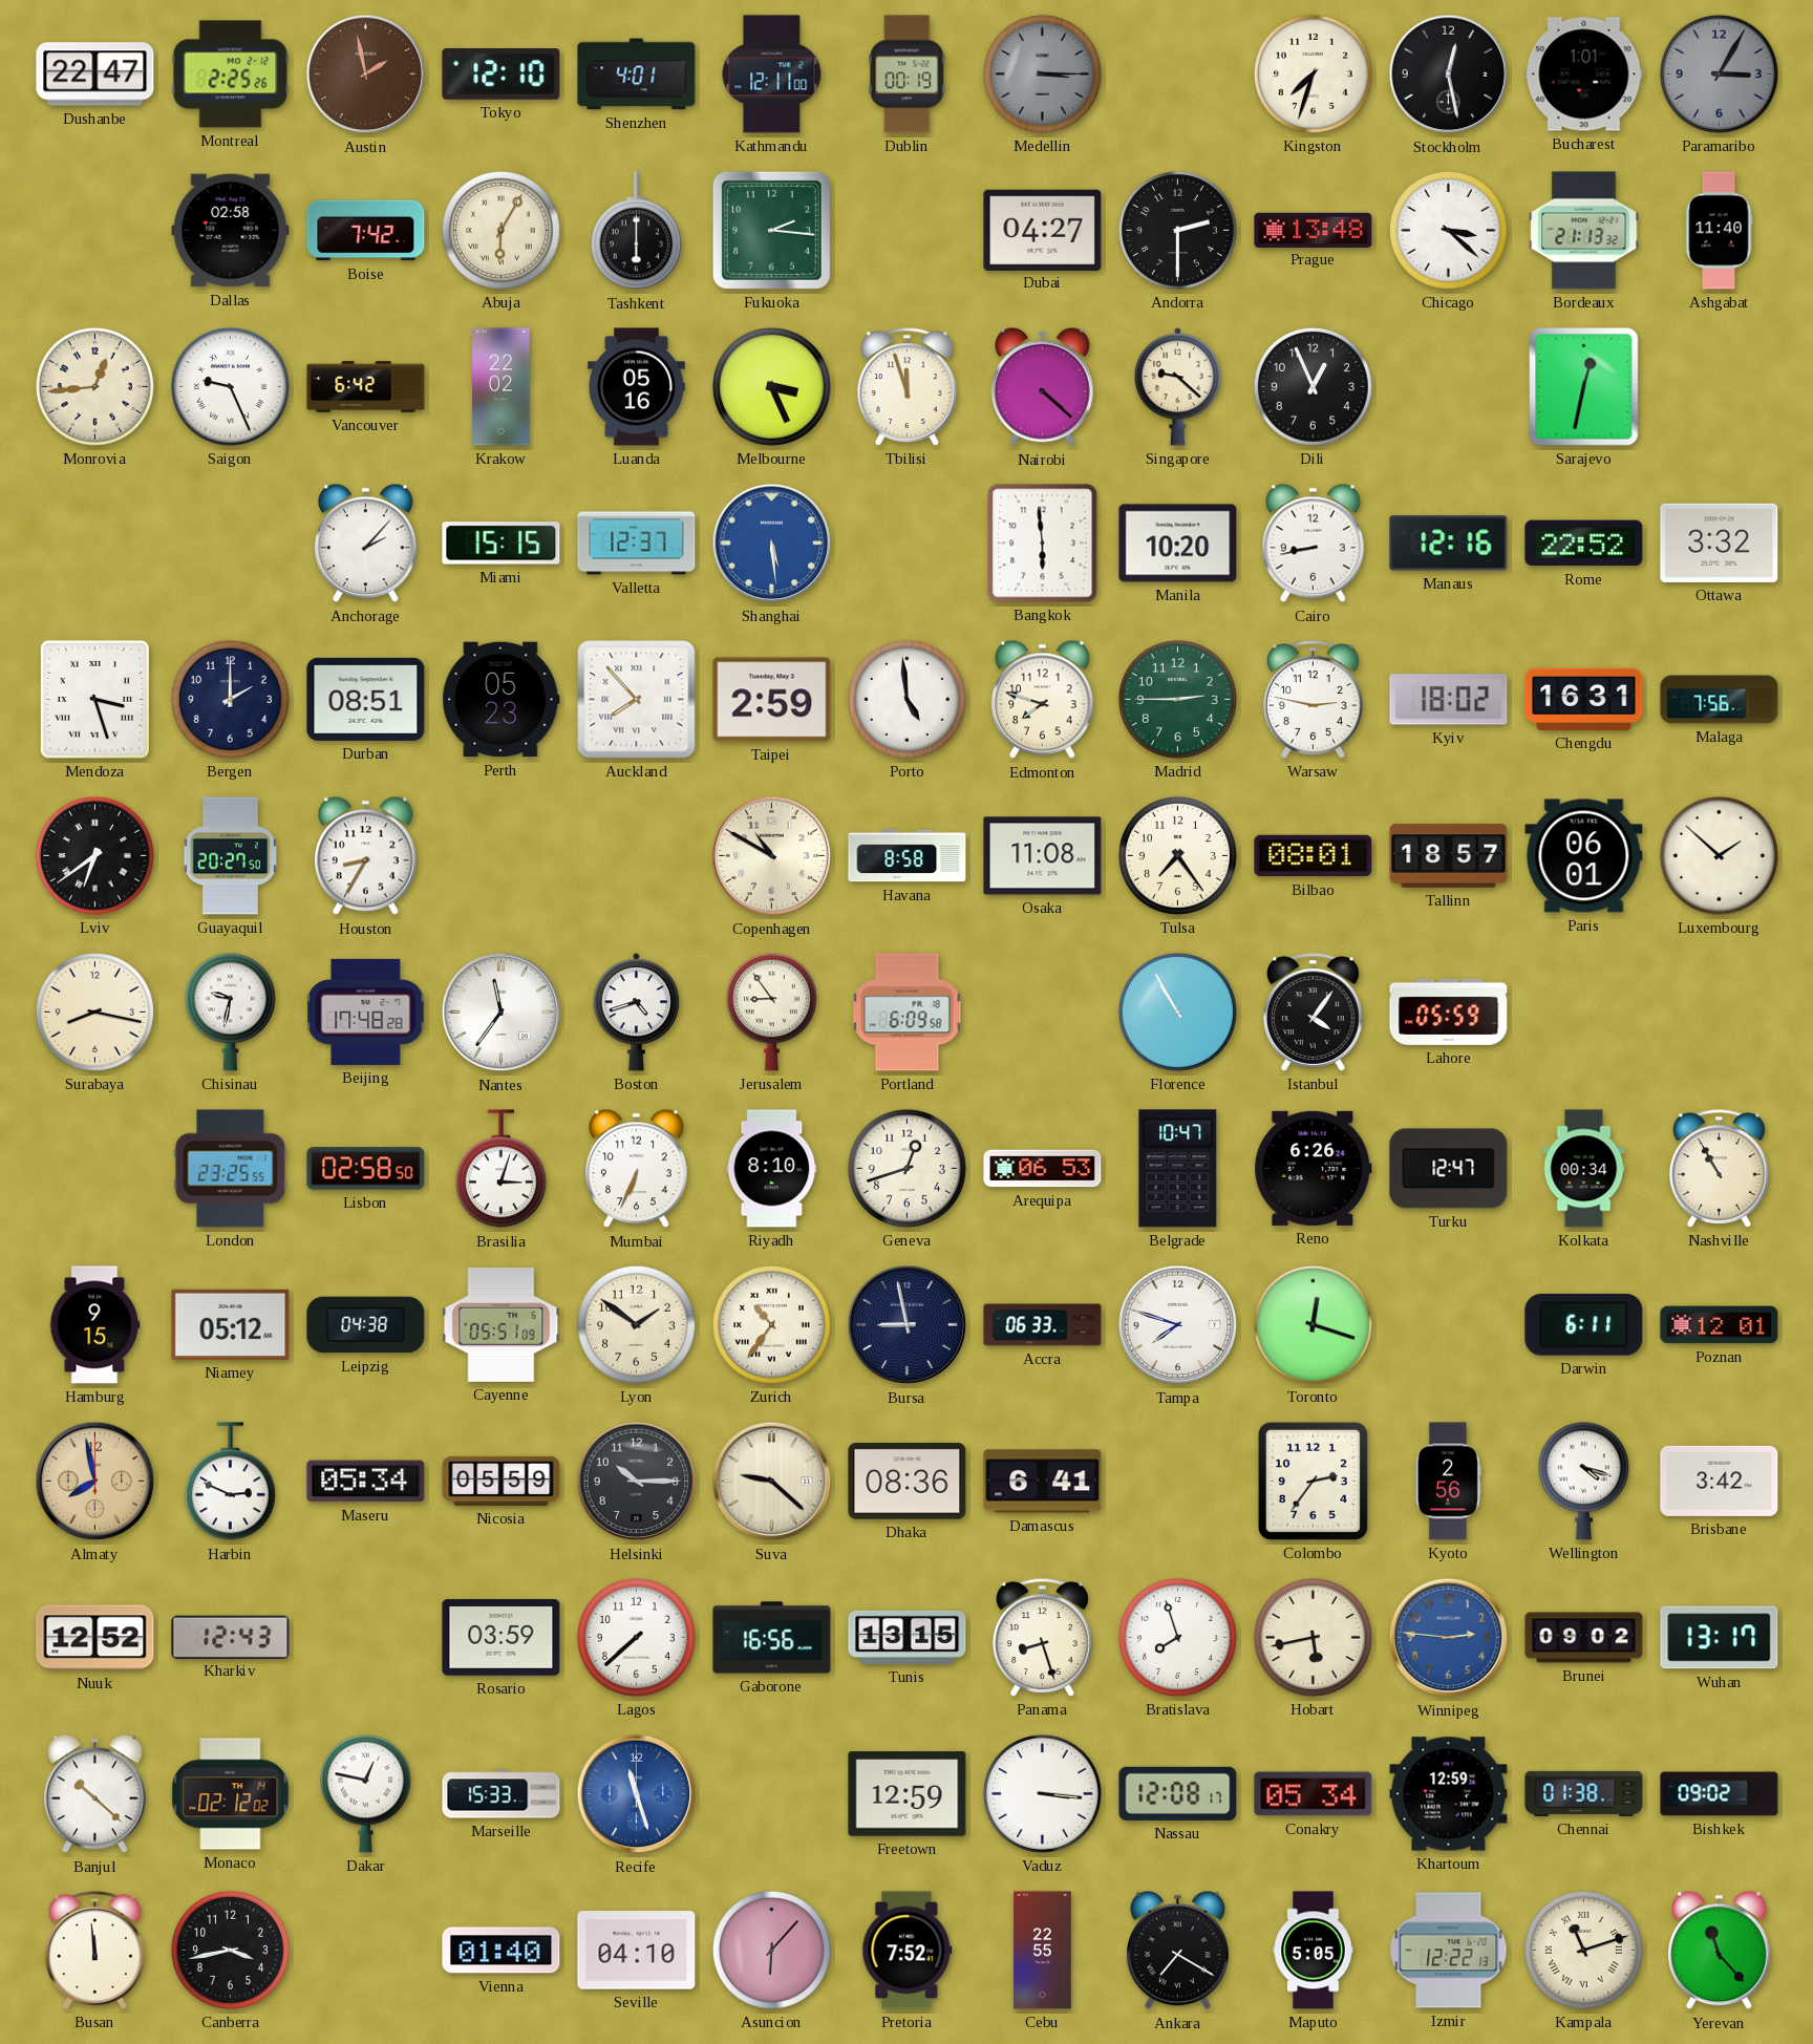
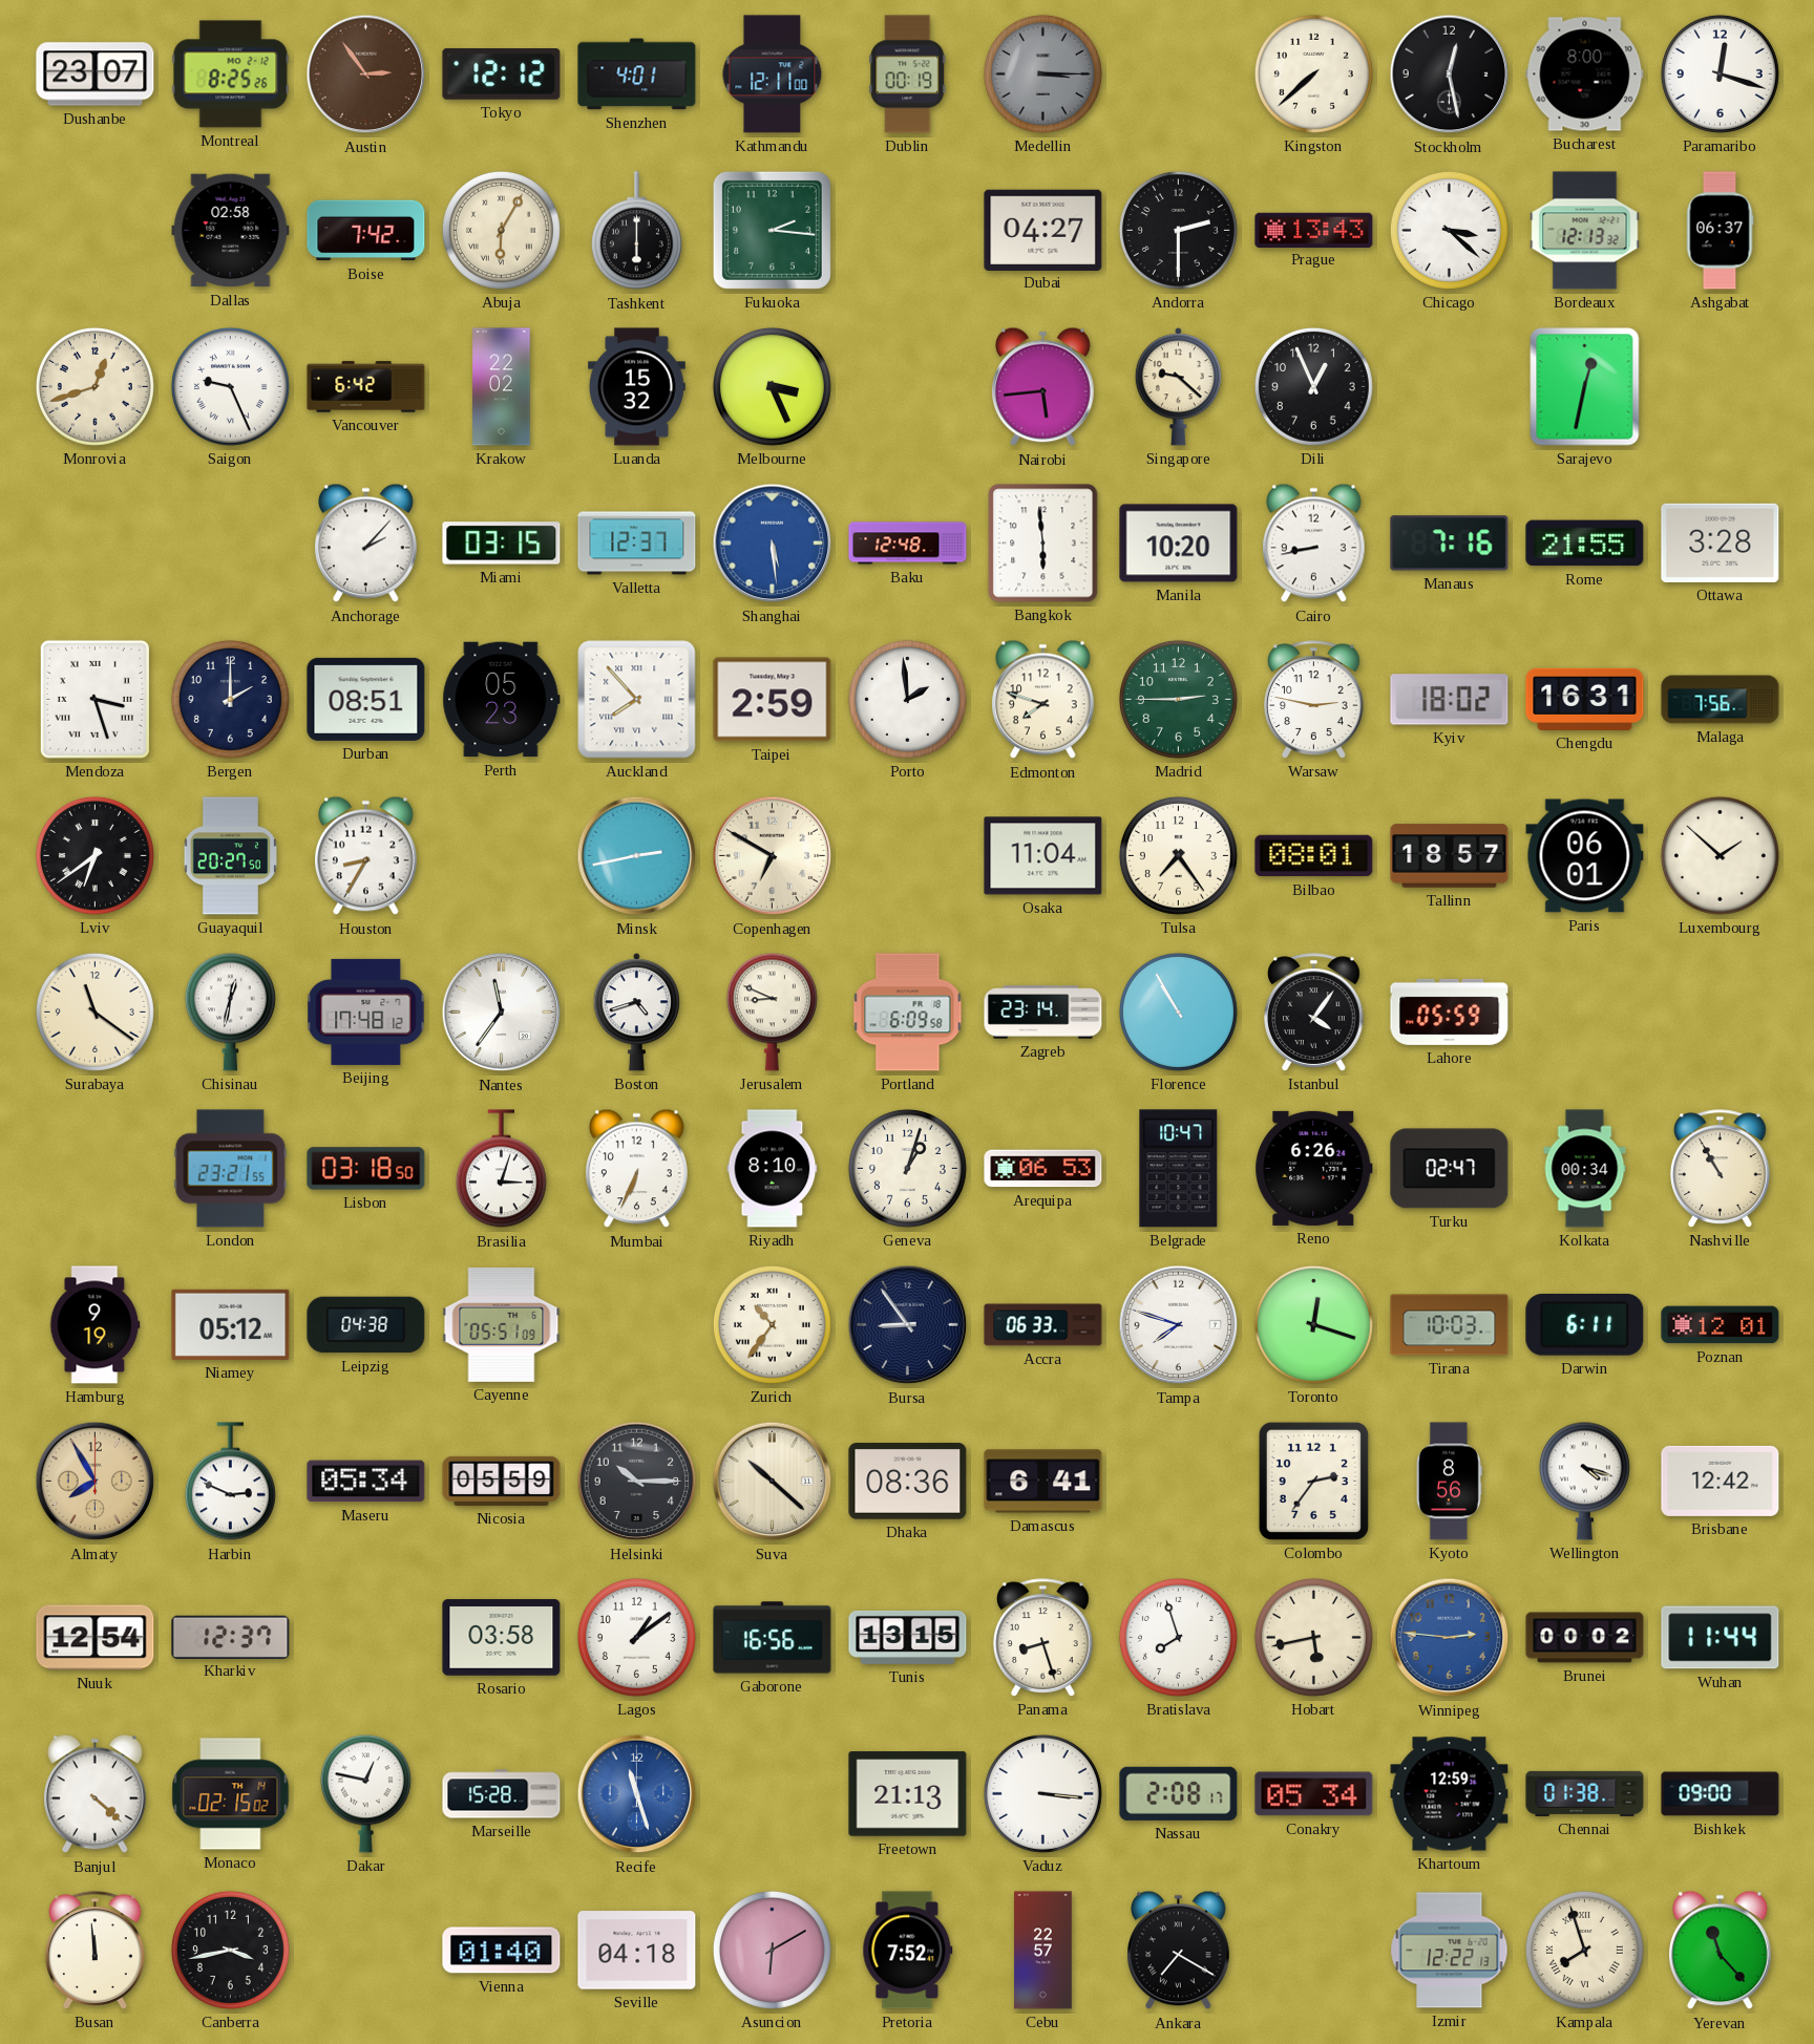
Dushanbe: 22:47 -> 23:07
Montreal: 2:25 -> 8:25
Austin: 1:58 -> 2:54
Tokyo: 12:10 -> 12:12
Kingston: 7:33 -> 7:38
Bucharest: 1:01 -> 8:00
Paramaribo: 3:05 -> 12:18
Paramaribo dial: grey -> white
Prague: 13:48 -> 13:43
Bordeaux: 21:13 -> 12:13
Ashgabat: 11:40 -> 06:37
Monrovia: 12:44 -> 12:42
Luanda: 05:16 -> 15:32
Tbilisi: 11:57 -> none
Nairobi: 4:22 -> 5:44
Miami: 15:15 -> 03:15
Baku: none -> 12:48
Manaus: 12:16 -> 7:16
Rome: 22:52 -> 21:55
Ottawa: 3:32 -> 3:28
Porto: 4:59 -> 1:59
Minsk: none -> 2:43
Copenhagen: 10:50 -> 6:50
Havana: 8:58 -> none
Osaka: 11:08 -> 11:04
Surabaya: 8:17 -> 11:21
Chisinau: 9:32 -> 12:32
Beijing: 17:48:28 -> 17:48:12
Jerusalem: 8:54 -> 8:49
Zagreb: none -> 23:14
London: 23:25 -> 23:21
Lisbon: 02:58 -> 03:18
Geneva: 12:42 -> 1:03
Turku: 12:47 -> 02:47
Hamburg: 9:15 -> 9:19
Lyon: 1:51 -> none
Bursa: 8:58 -> 8:54
Tirana: none -> 10:03
Almaty: 7:58 -> 7:55
Suva: 9:22 -> 10:22
Kyoto: 2:56 -> 8:56
Brisbane: 3:42 -> 12:42
Nuuk: 12:52 -> 12:54
Kharkiv: 12:43 -> 12:37
Rosario: 03:59 -> 03:58
Lagos: 7:38 -> 1:09
Brunei: 09:02 -> 00:02
Wuhan: 13:17 -> 11:44
Banjul: 10:22 -> 4:22
Monaco: 02:12 -> 02:15
Marseille: 15:33 -> 15:28
Freetown: 12:59 -> 21:13
Nassau: 12:08 -> 2:08
Bishkek: 09:02 -> 09:00
Seville: 04:10 -> 04:18
Asuncion: 6:07 -> 6:10
Cebu: 22:55 -> 22:57
Maputo: 5:05 -> none
Kampala: 11:12 -> 7:57
